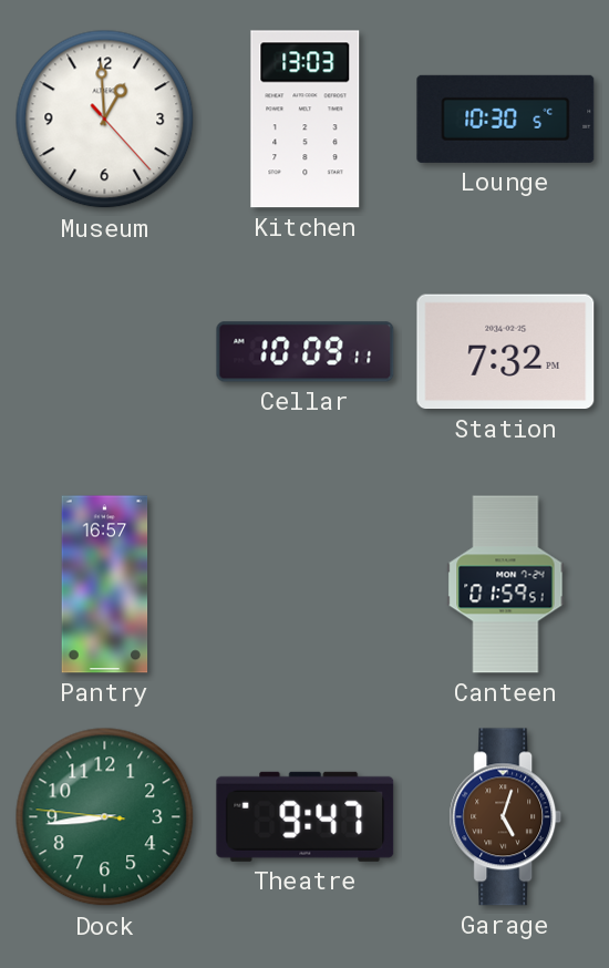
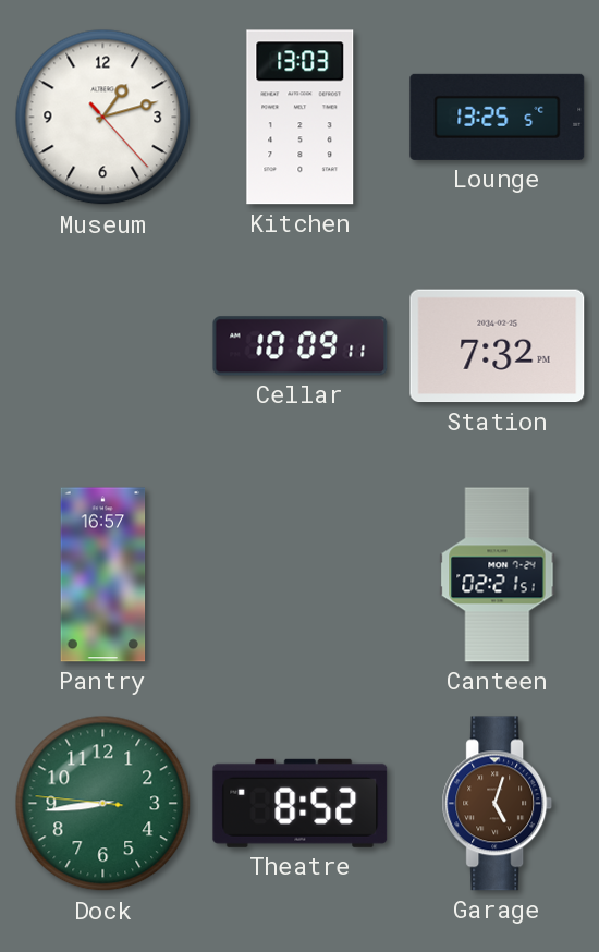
Museum: 12:59 -> 1:12
Lounge: 10:30 -> 13:25
Canteen: 01:59 -> 02:21
Theatre: 9:47 -> 8:52
